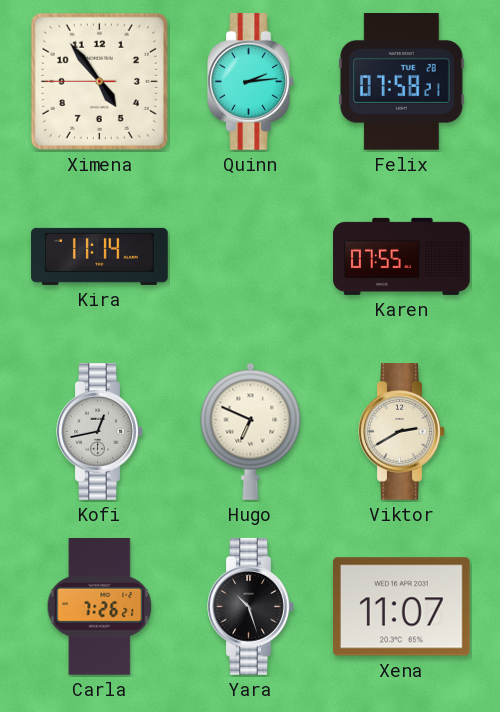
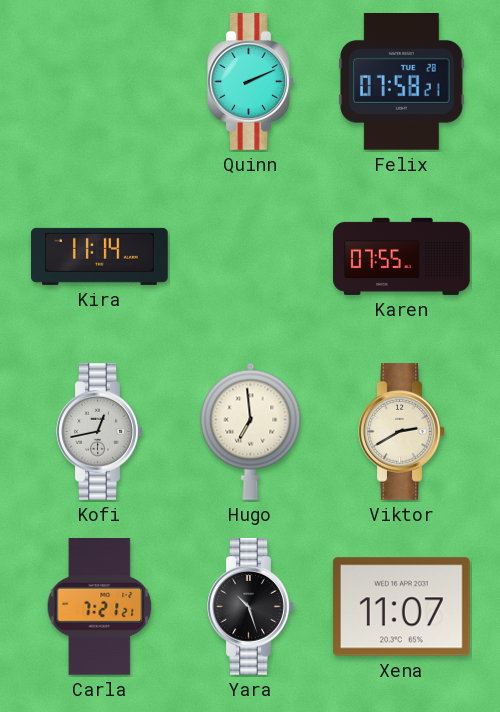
Ximena: 4:53 -> none
Quinn: 2:14 -> 2:11
Hugo: 6:49 -> 6:59
Carla: 7:26 -> 7:21
